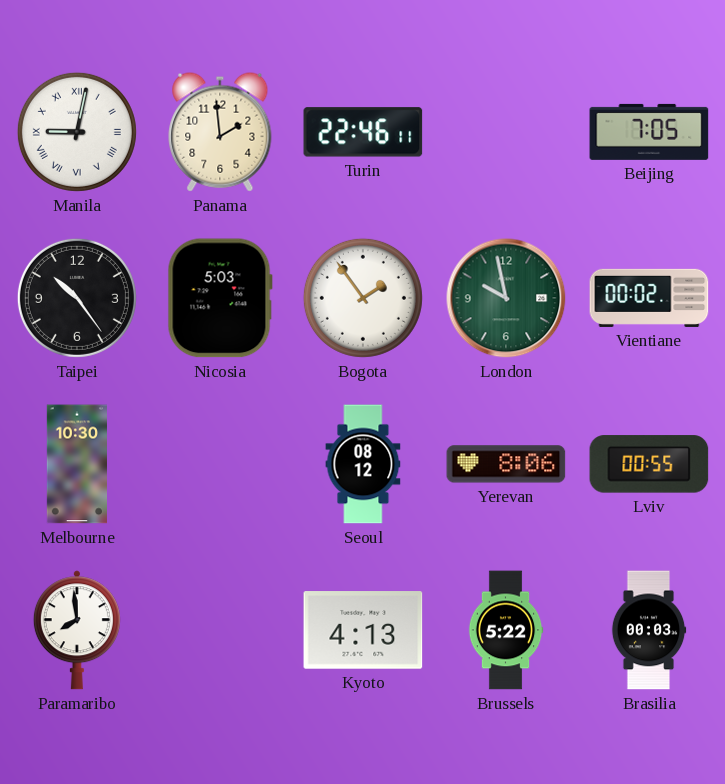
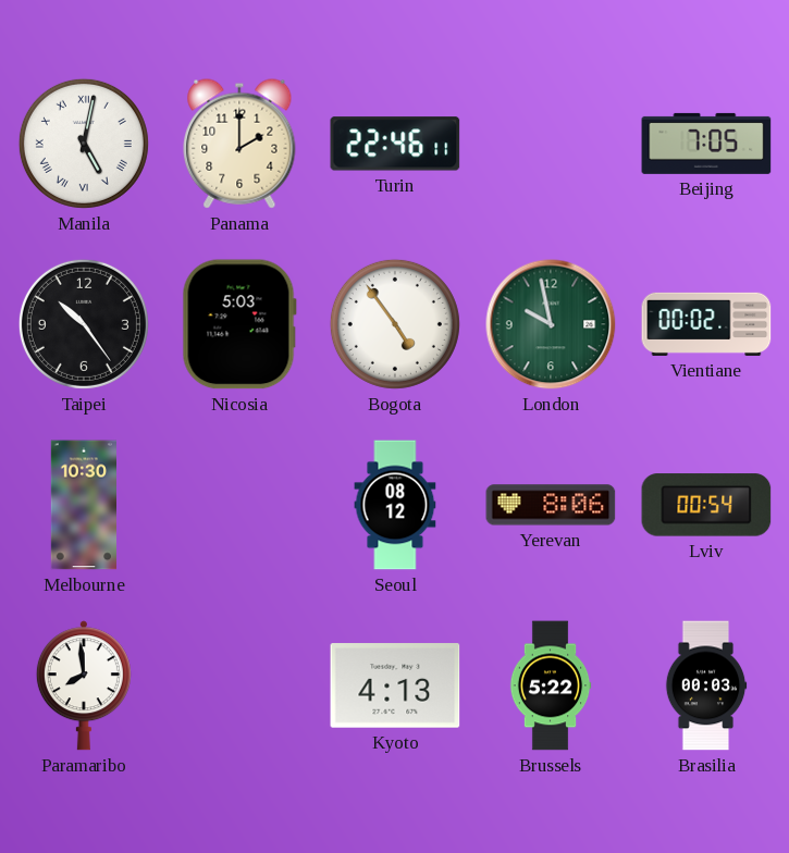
Manila: 9:02 -> 5:02
Panama: 1:59 -> 2:00
Bogota: 1:54 -> 4:54
Lviv: 00:55 -> 00:54
